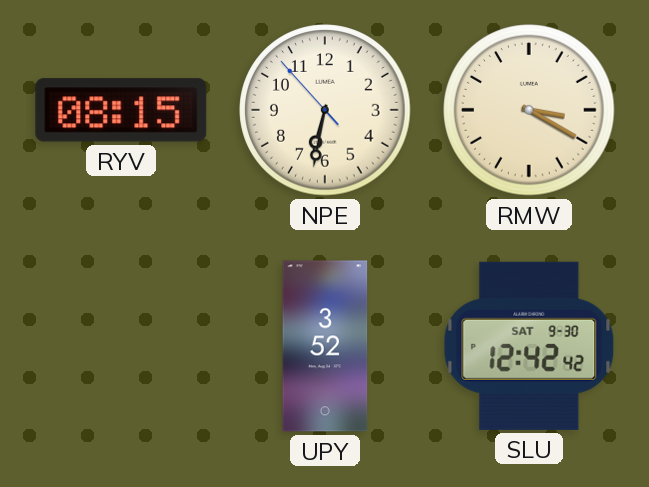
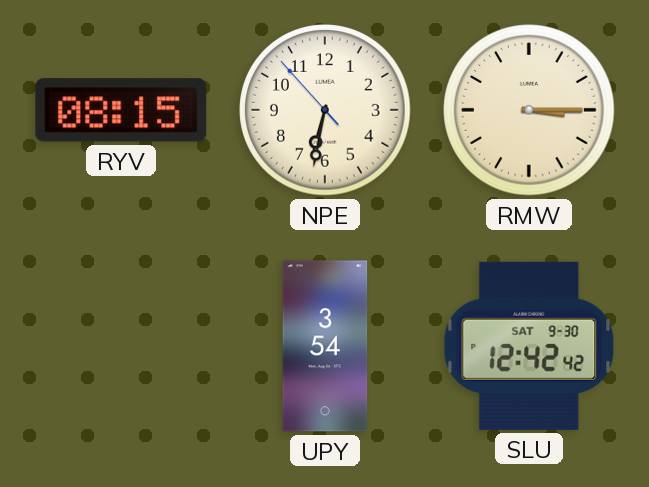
RMW: 3:20 -> 3:15
UPY: 3:52 -> 3:54
